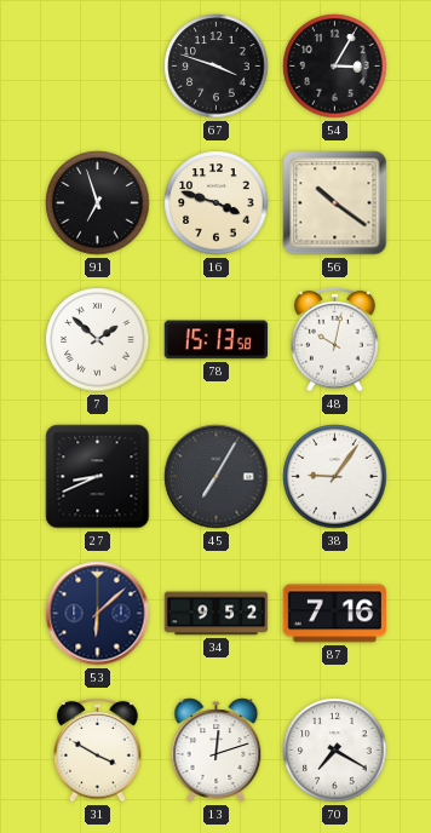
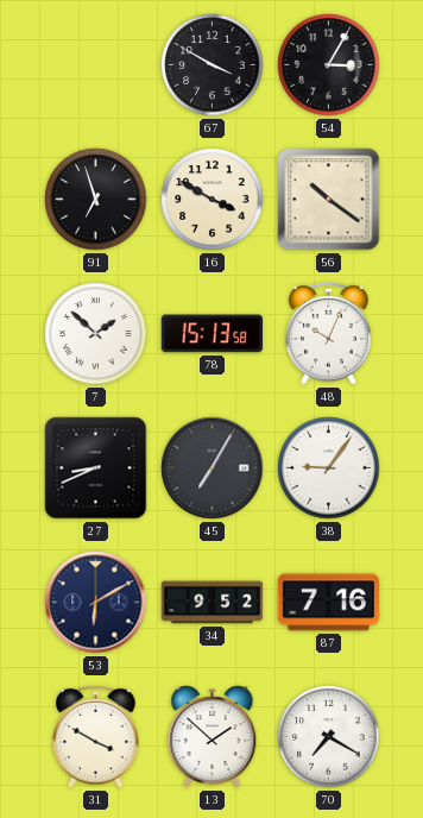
67: 3:48 -> 3:50
16: 3:48 -> 3:50
48: 10:02 -> 10:04
53: 6:08 -> 6:10
13: 12:12 -> 1:52
